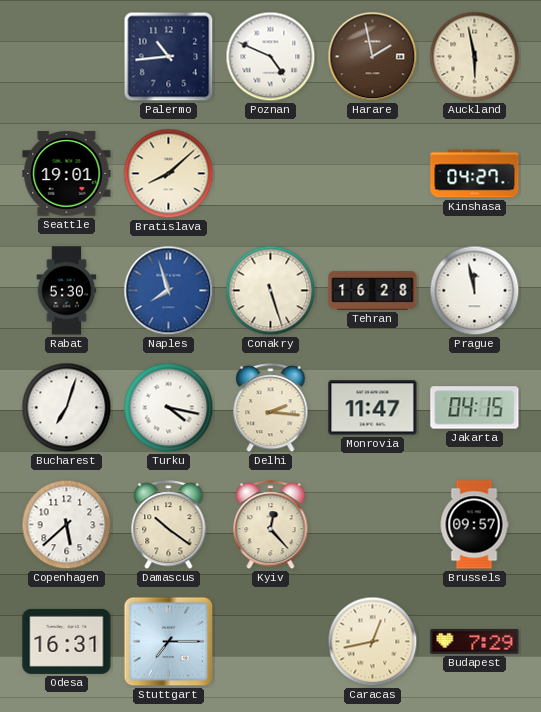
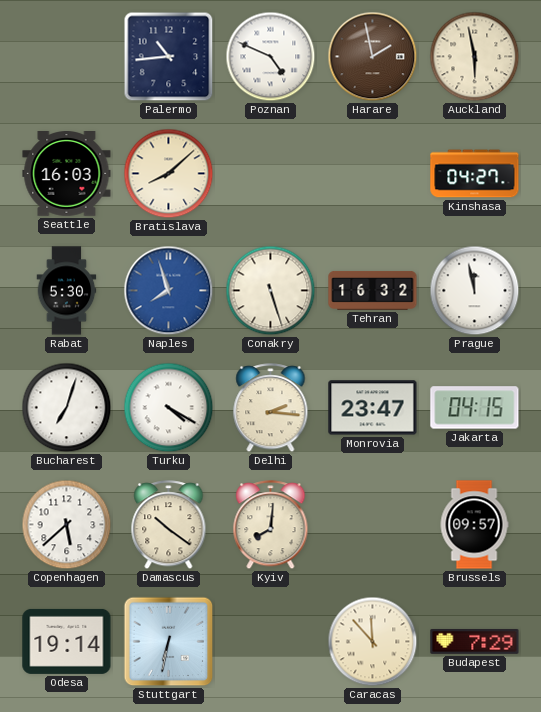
Seattle: 19:01 -> 16:03
Tehran: 16:28 -> 16:32
Turku: 4:17 -> 4:20
Monrovia: 11:47 -> 23:47
Kyiv: 12:23 -> 8:01
Odesa: 16:31 -> 19:14
Stuttgart: 7:15 -> 6:32
Caracas: 12:43 -> 11:53
